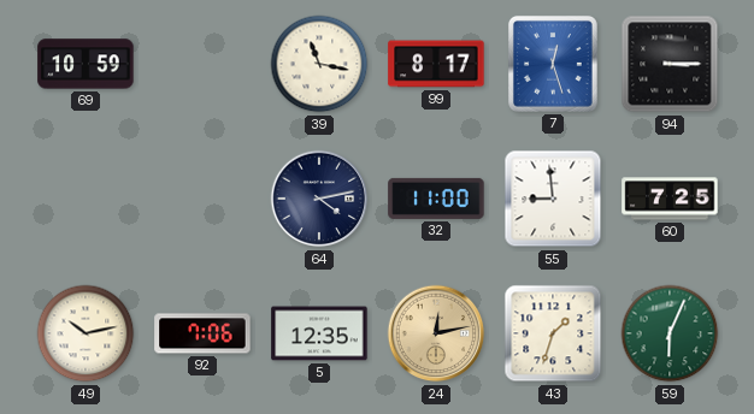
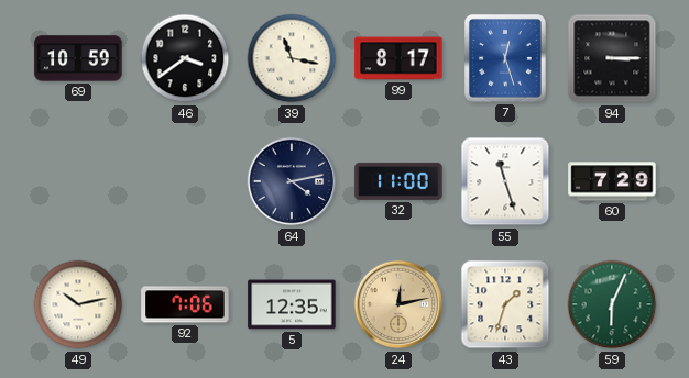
46: none -> 3:39
55: 8:59 -> 11:27
60: 7:25 -> 7:29
